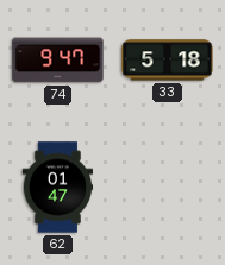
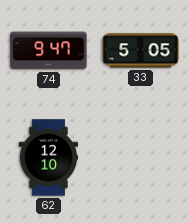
33: 5:18 -> 5:05
62: 01:47 -> 12:10
